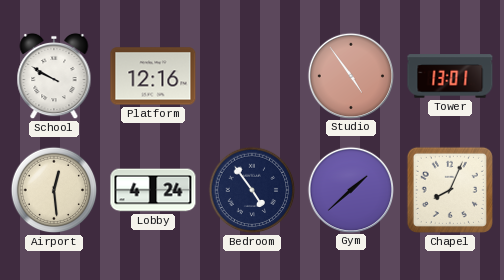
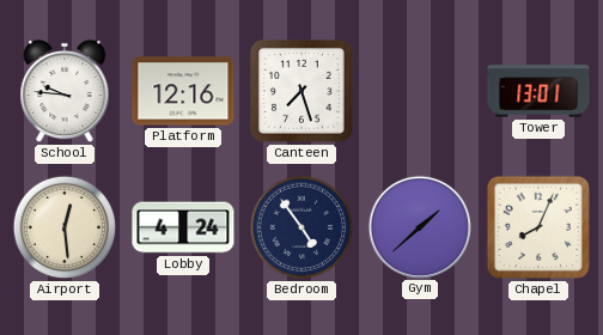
School: 9:50 -> 9:46
Canteen: none -> 7:27
Studio: 4:54 -> none
